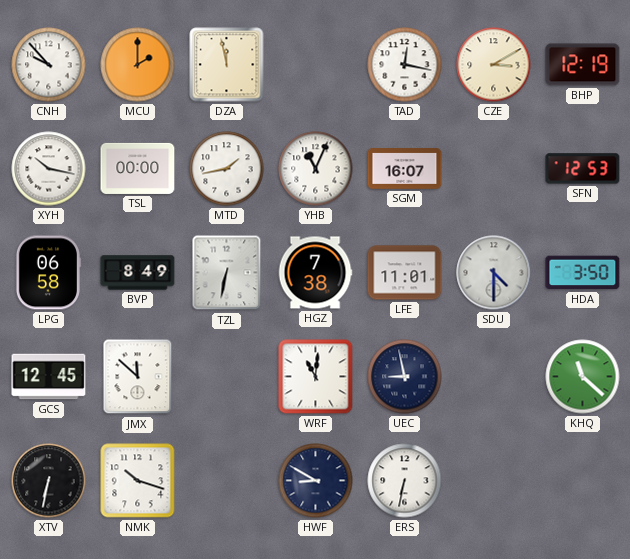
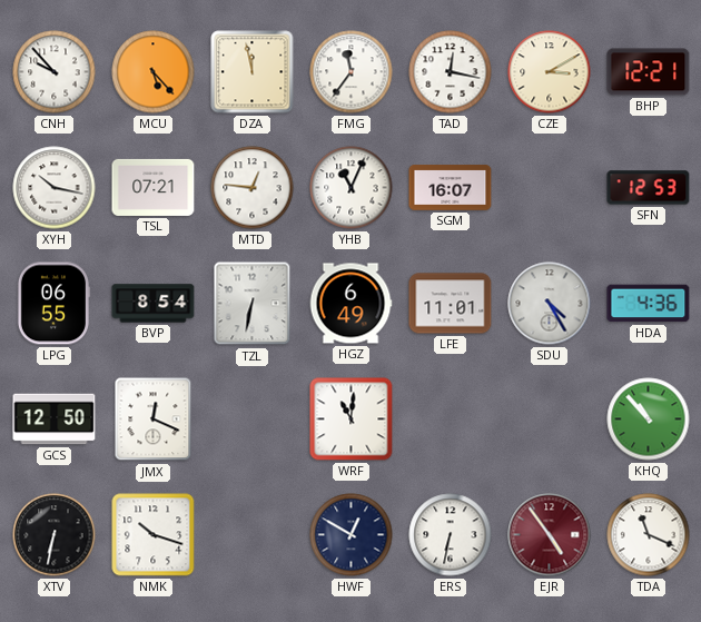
MCU: 2:00 -> 5:23
FMG: none -> 11:36
BHP: 12:19 -> 12:21
TSL: 00:00 -> 07:21
MTD: 1:43 -> 12:46
LPG: 06:58 -> 06:55
BVP: 8:49 -> 8:54
HGZ: 7:38 -> 6:49
SDU: 4:30 -> 4:25
HDA: 3:50 -> 4:36
GCS: 12:45 -> 12:50
JMX: 11:52 -> 12:19
UEC: 8:58 -> none
KHQ: 11:22 -> 10:53
HWF: 8:50 -> 12:50
EJR: none -> 4:54
TDA: none -> 11:19
